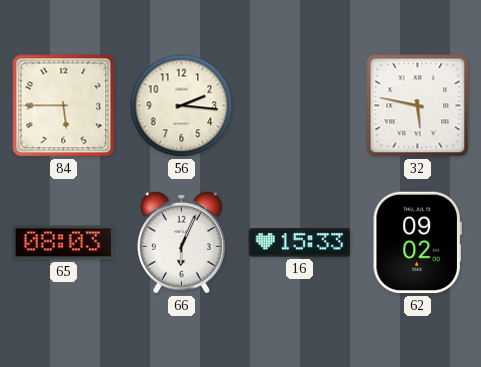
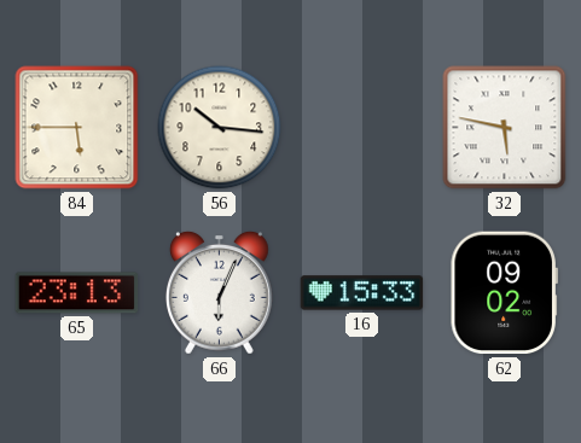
56: 2:16 -> 10:16
65: 08:03 -> 23:13
